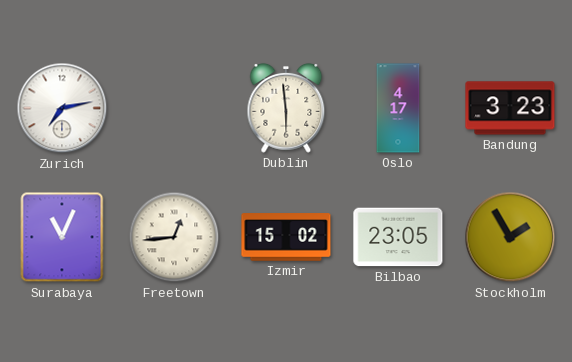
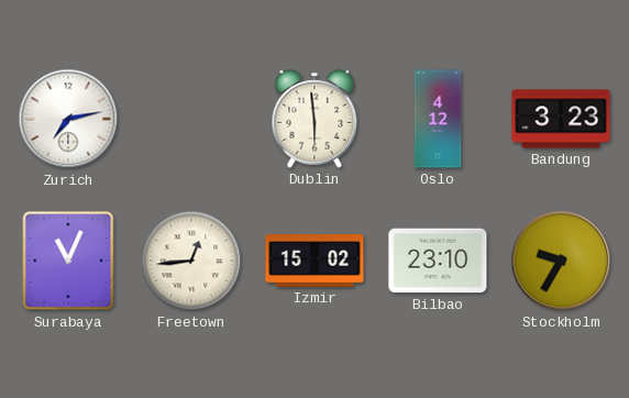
Oslo: 4:17 -> 4:12
Bilbao: 23:05 -> 23:10
Stockholm: 1:55 -> 9:35
